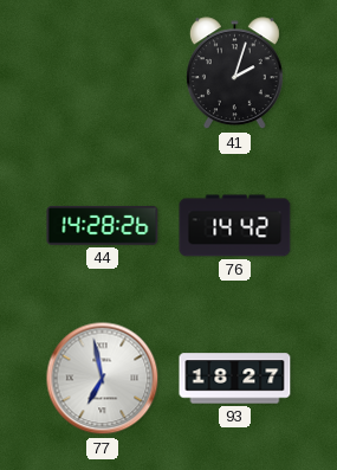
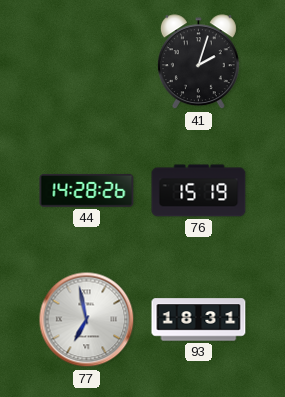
76: 14:42 -> 15:19
93: 18:27 -> 18:31
